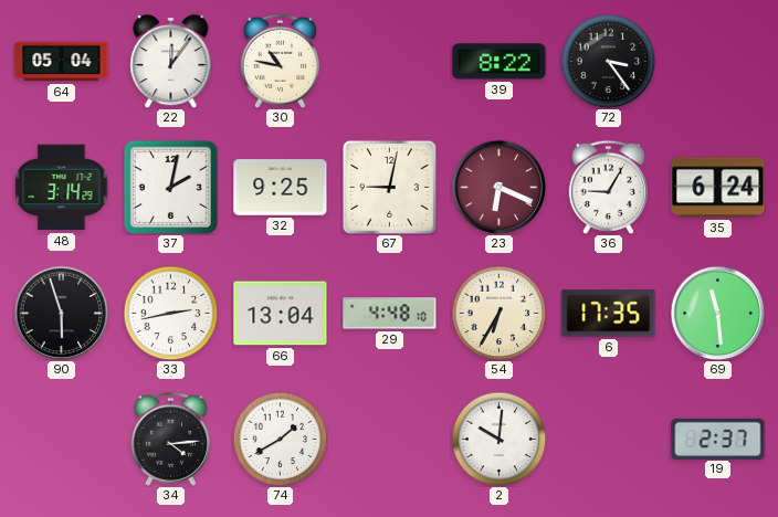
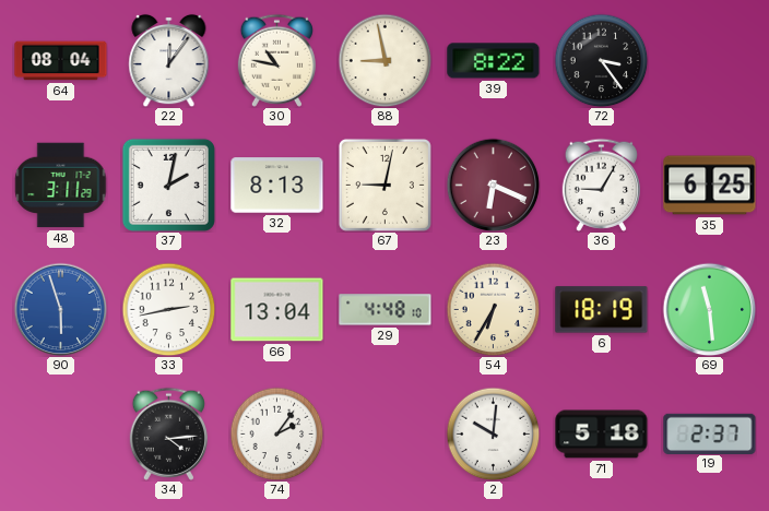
64: 05:04 -> 08:04
88: none -> 8:58
48: 3:14 -> 3:11
32: 9:25 -> 8:13
35: 6:24 -> 6:25
90 dial: black -> blue
6: 17:35 -> 18:19
74: 1:40 -> 2:06
71: none -> 5:18
